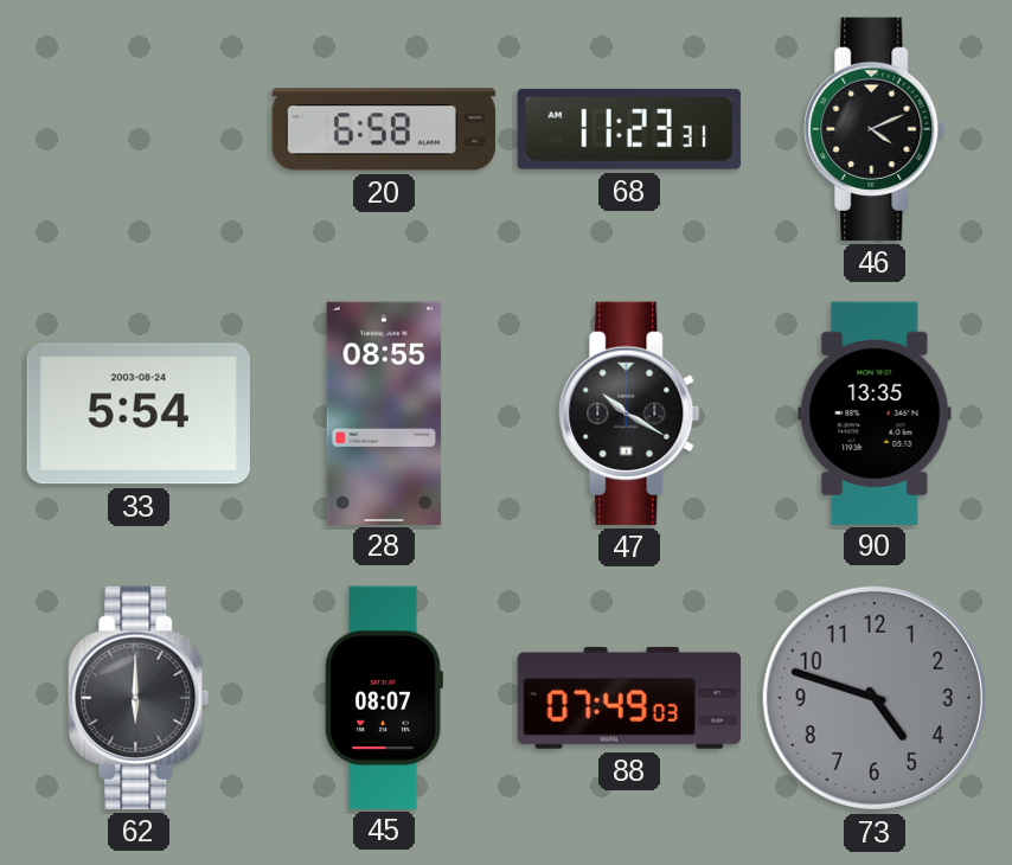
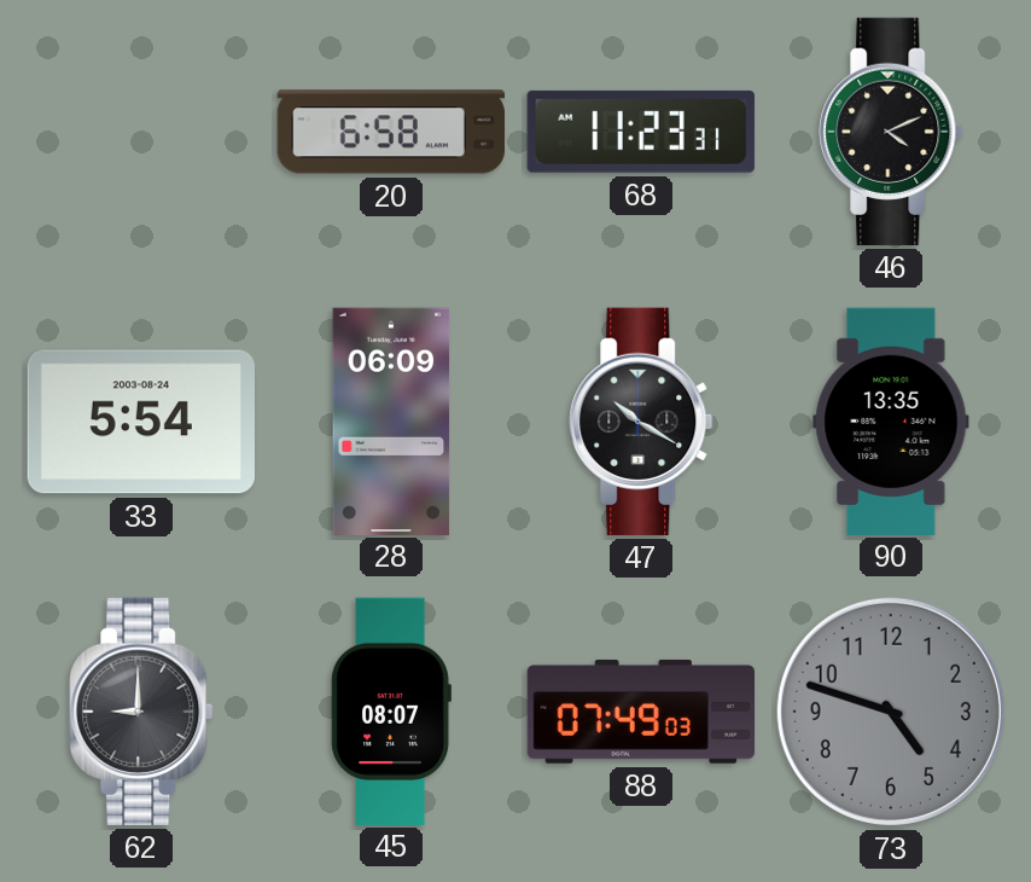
28: 08:55 -> 06:09
62: 6:00 -> 9:00
